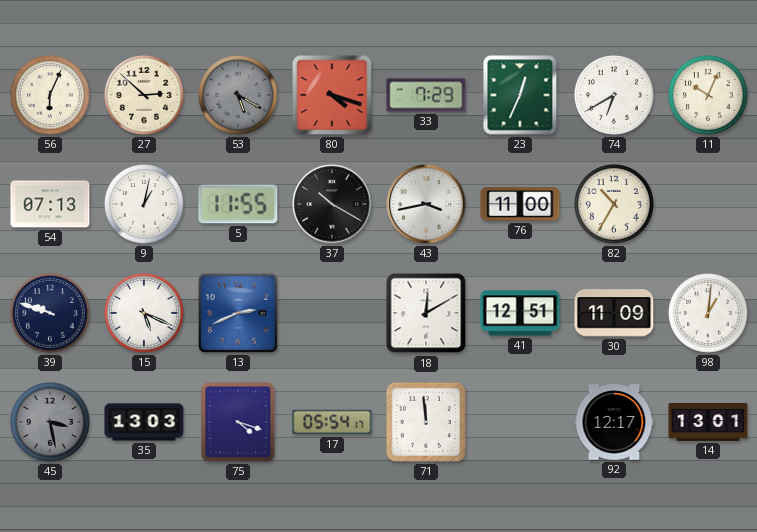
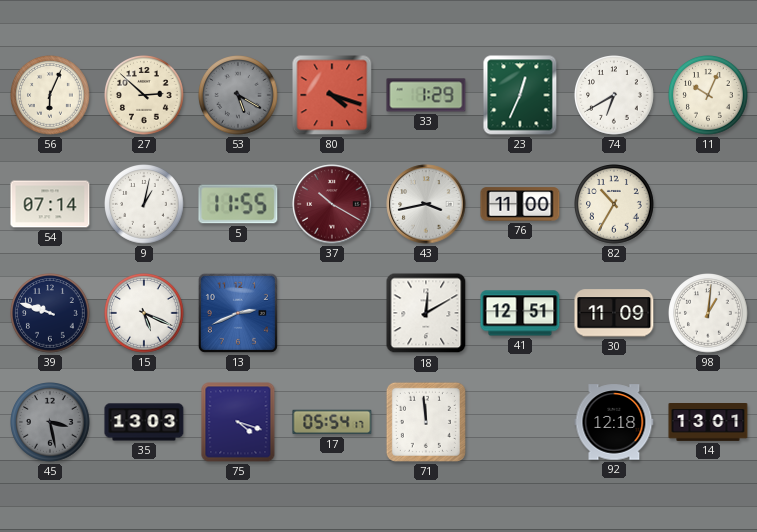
33: 7:29 -> 1:29
54: 07:13 -> 07:14
37 dial: black -> burgundy
92: 12:17 -> 12:18
